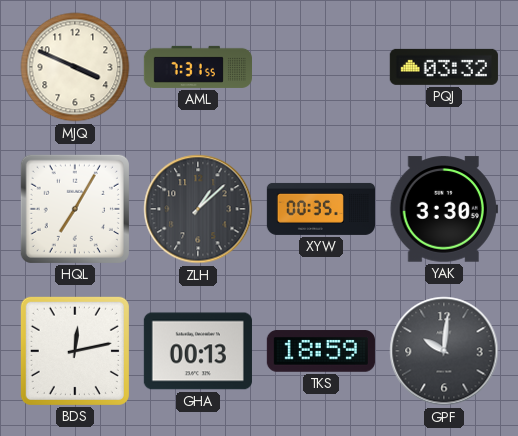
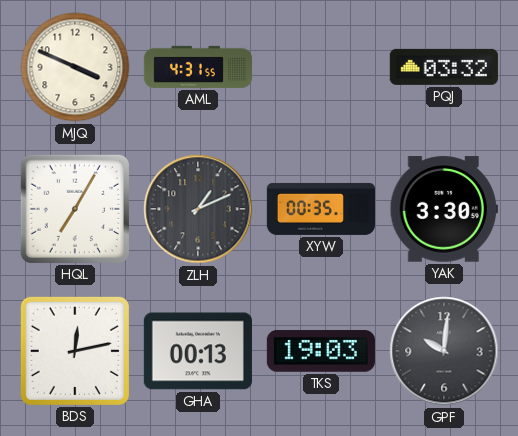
AML: 7:31 -> 4:31
ZLH: 1:08 -> 1:11
TKS: 18:59 -> 19:03
